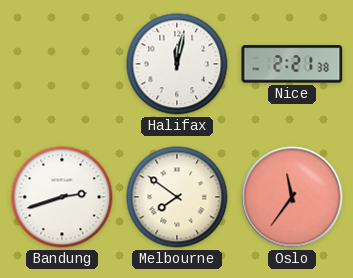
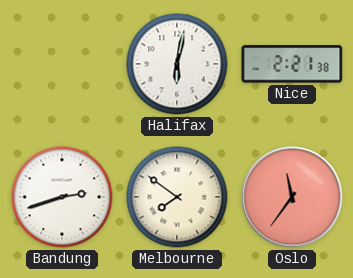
Halifax: 12:02 -> 6:02
